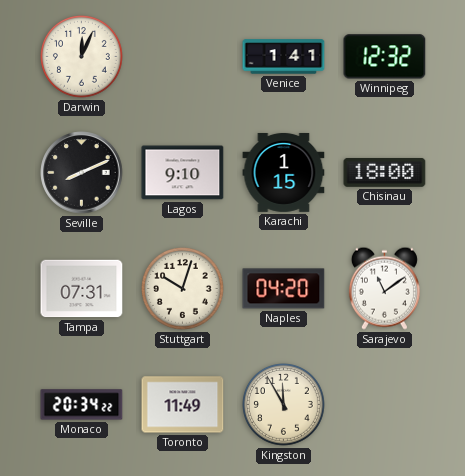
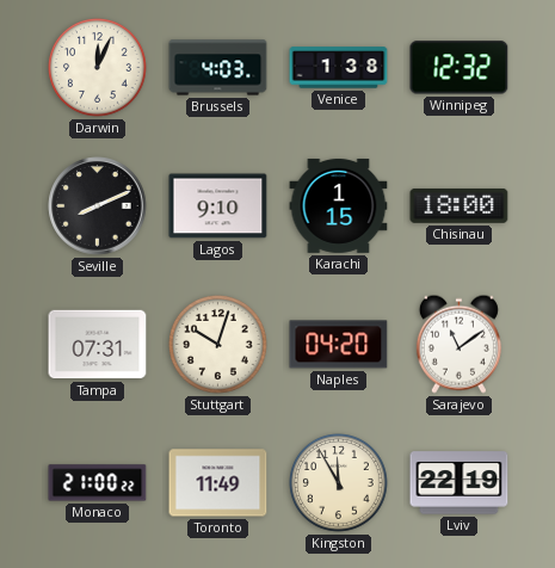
Brussels: none -> 4:03
Venice: 1:41 -> 1:38
Monaco: 20:34 -> 21:00
Lviv: none -> 22:19
